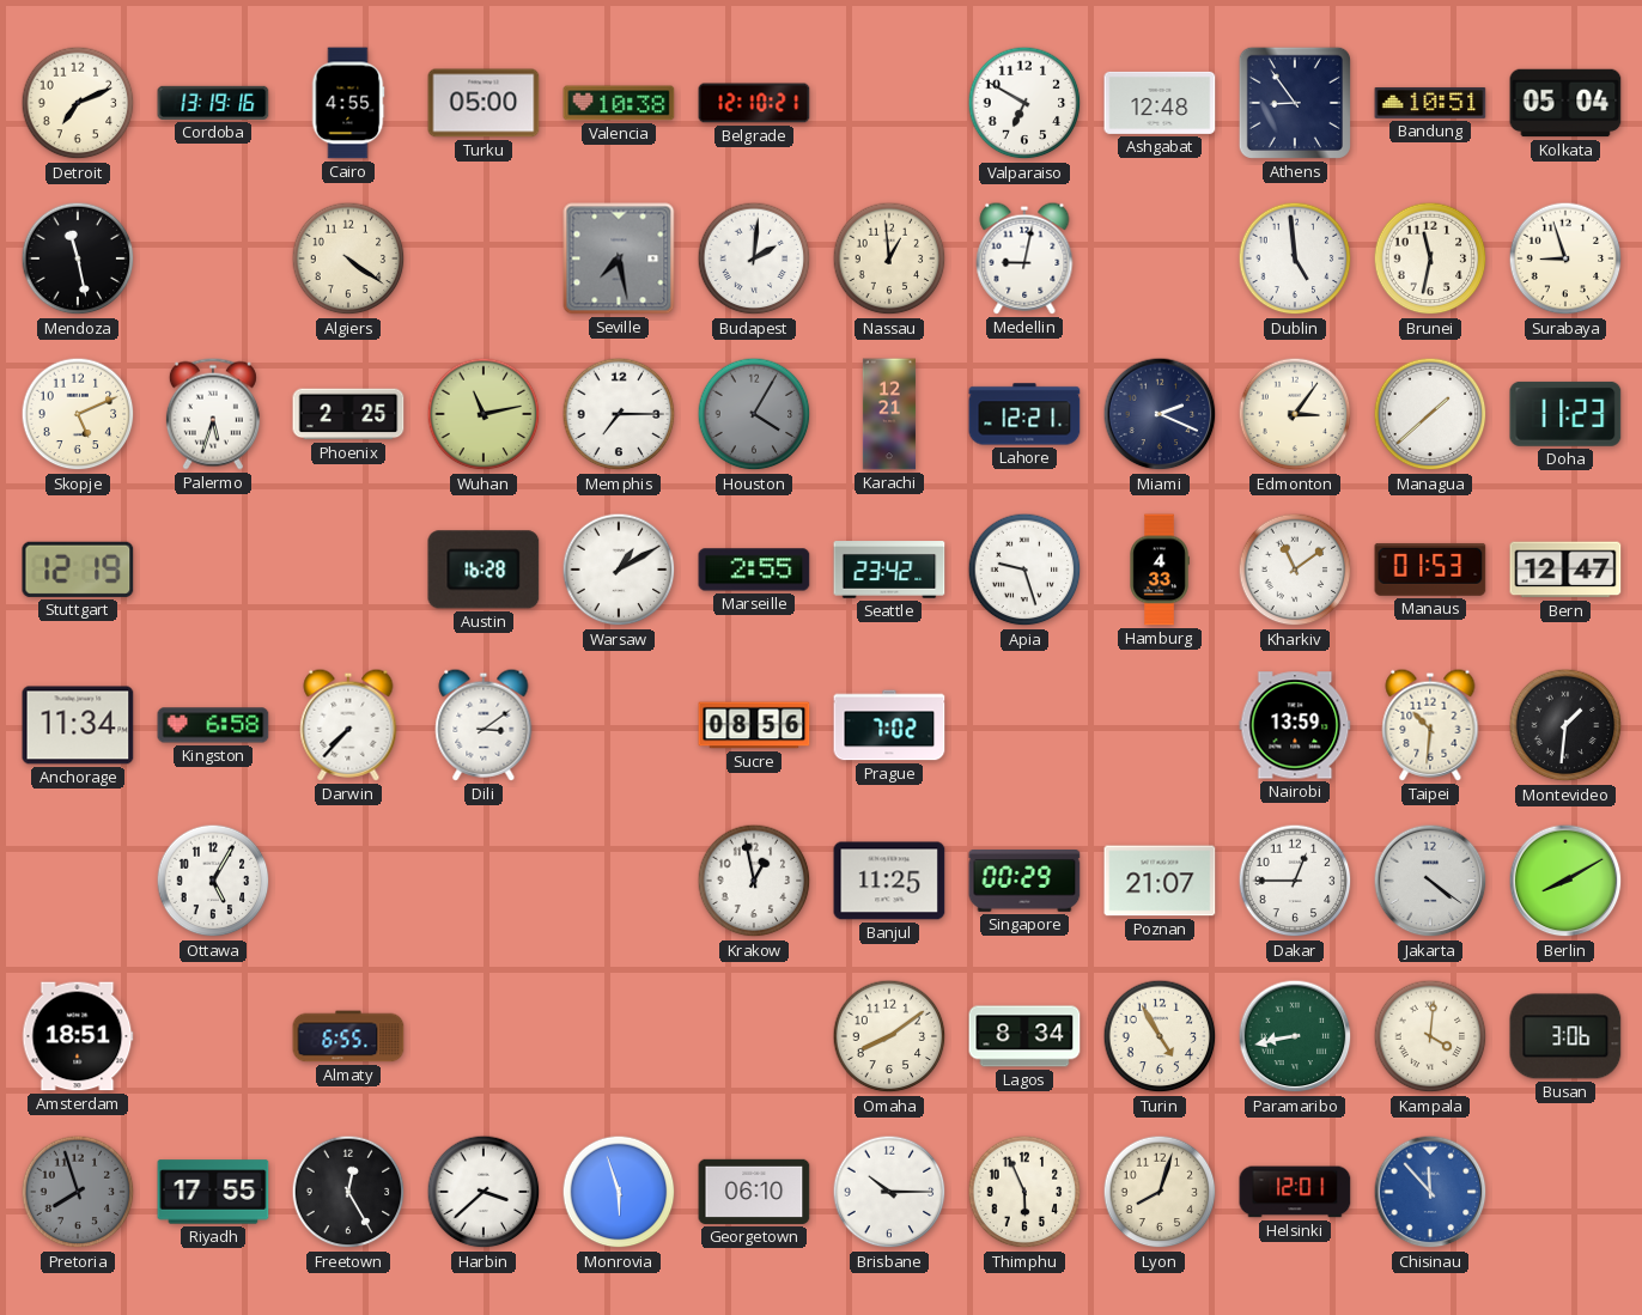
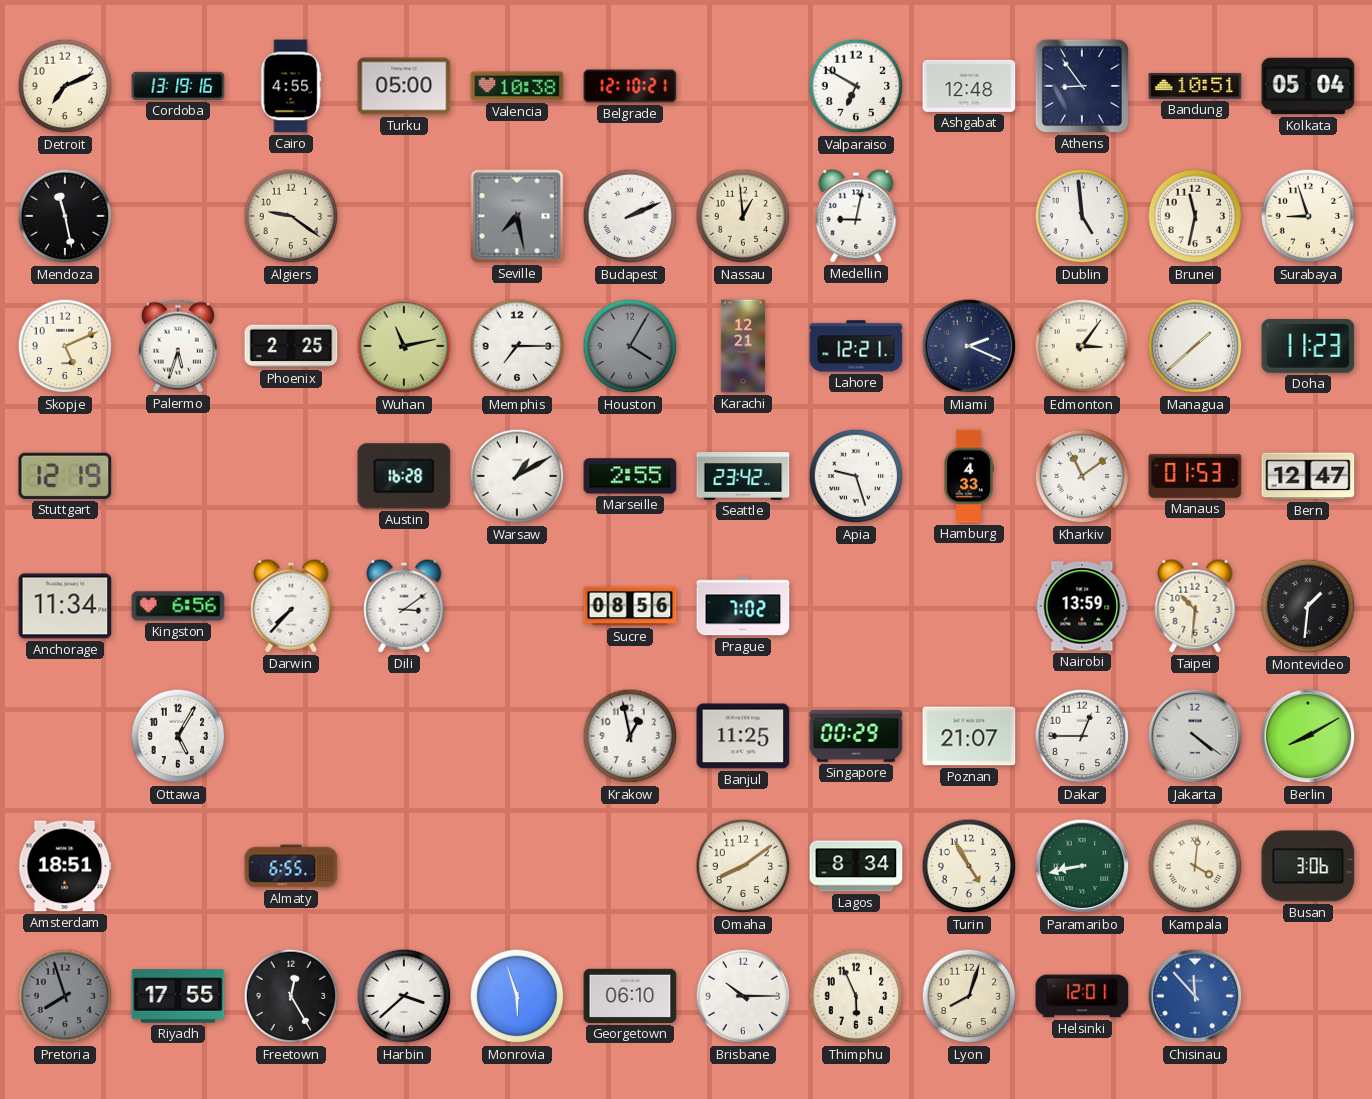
Algiers: 4:21 -> 9:21
Budapest: 2:01 -> 2:11
Kingston: 6:58 -> 6:56
